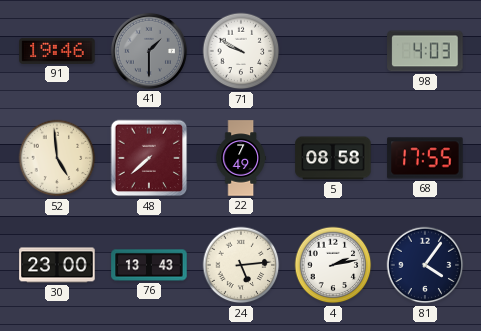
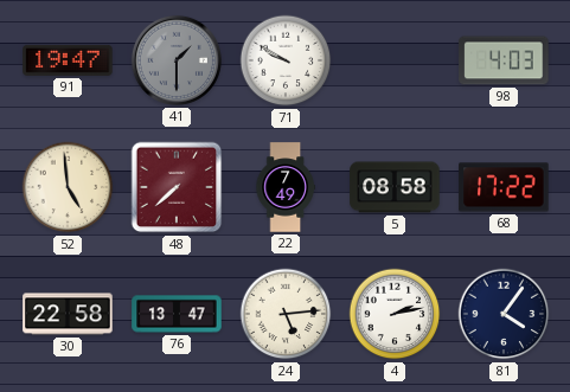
91: 19:46 -> 19:47
68: 17:55 -> 17:22
30: 23:00 -> 22:58
76: 13:43 -> 13:47
